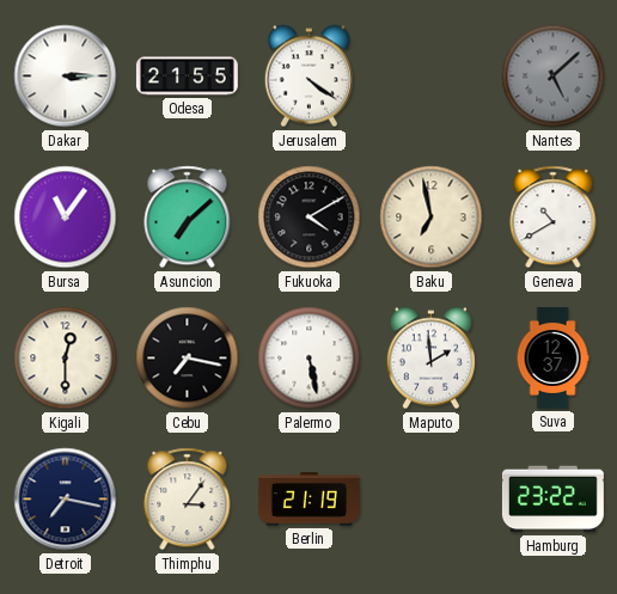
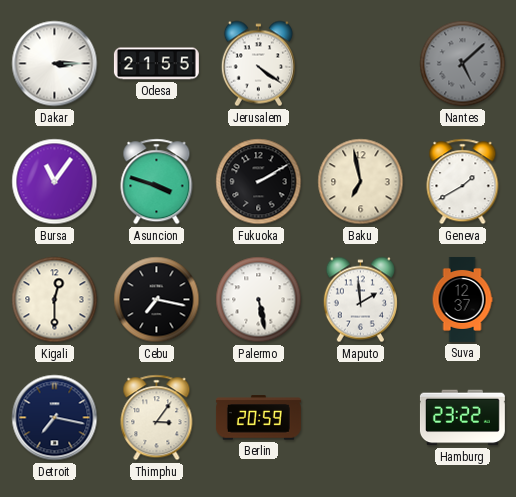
Asuncion: 7:08 -> 3:48
Fukuoka: 4:10 -> 2:10
Geneva: 10:40 -> 1:40
Berlin: 21:19 -> 20:59
